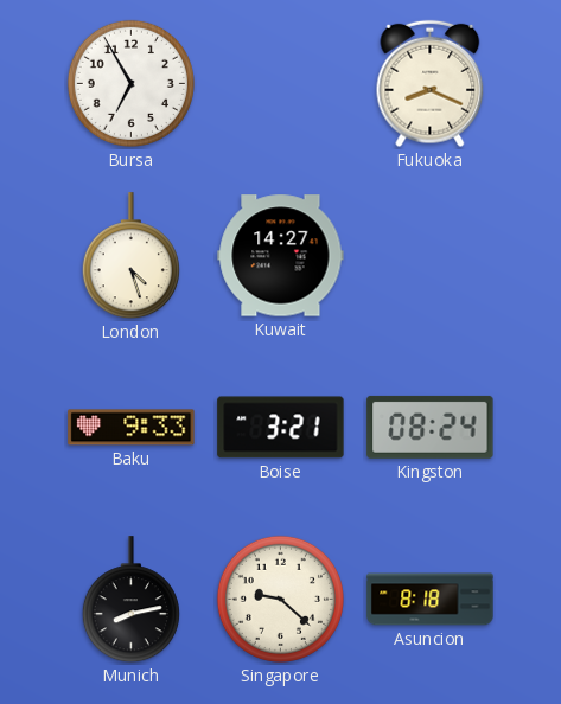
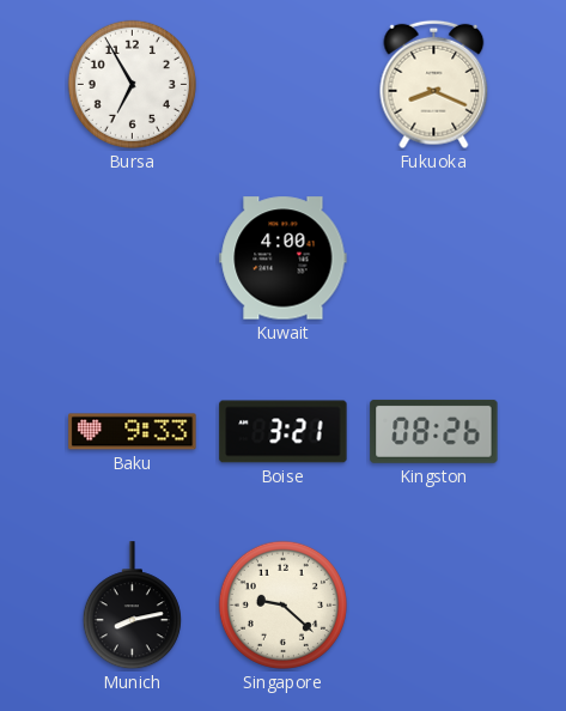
London: 4:27 -> none
Kuwait: 14:27 -> 4:00
Kingston: 08:24 -> 08:26
Asuncion: 8:18 -> none
